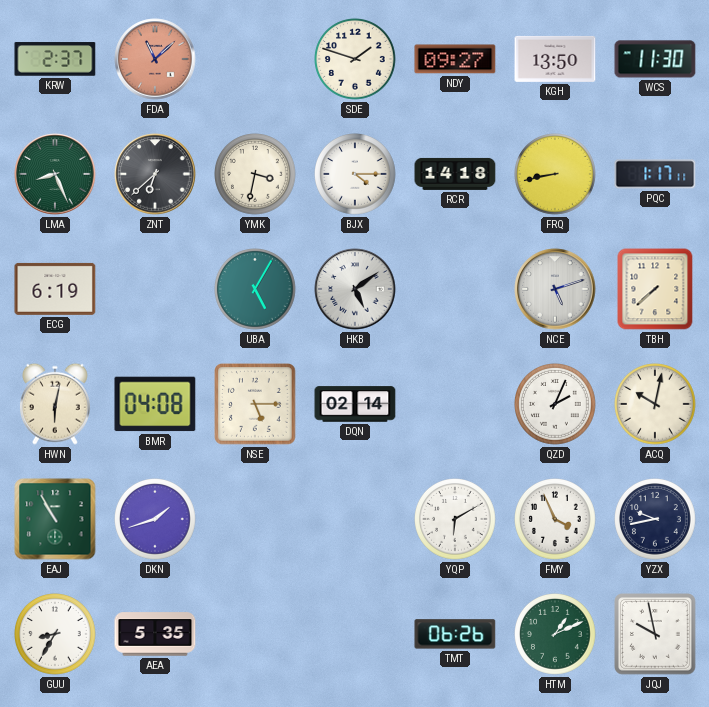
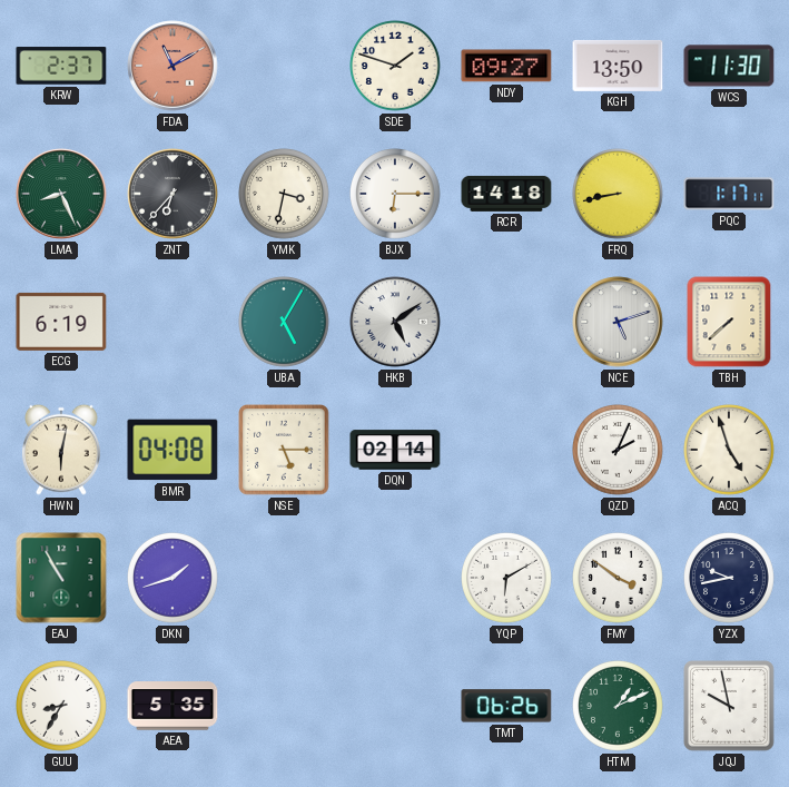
FDA: 11:08 -> 11:10
ZNT: 6:38 -> 6:37
BJX: 4:15 -> 6:15
ACQ: 10:02 -> 4:57
FMY: 3:56 -> 3:51
